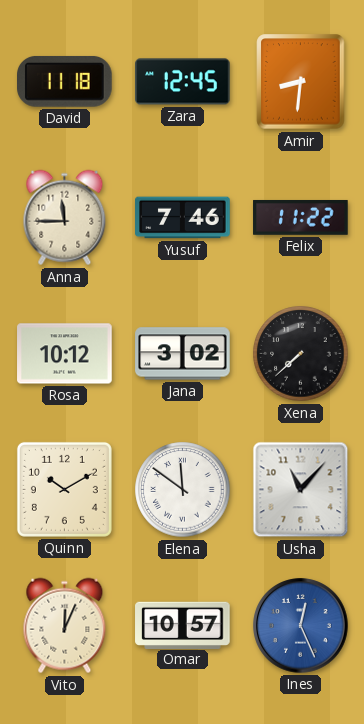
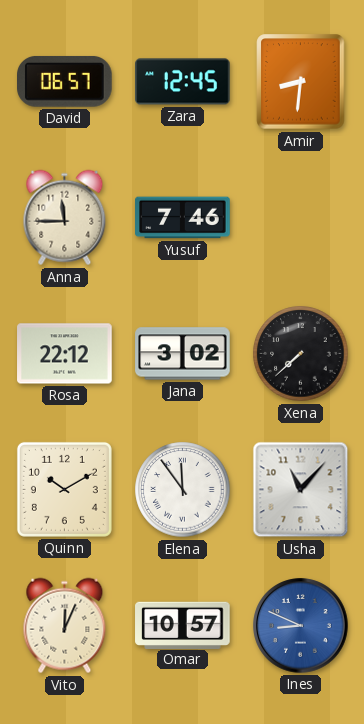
David: 11:18 -> 06:57
Felix: 11:22 -> none
Rosa: 10:12 -> 22:12
Elena: 11:51 -> 11:54
Ines: 12:26 -> 8:49
